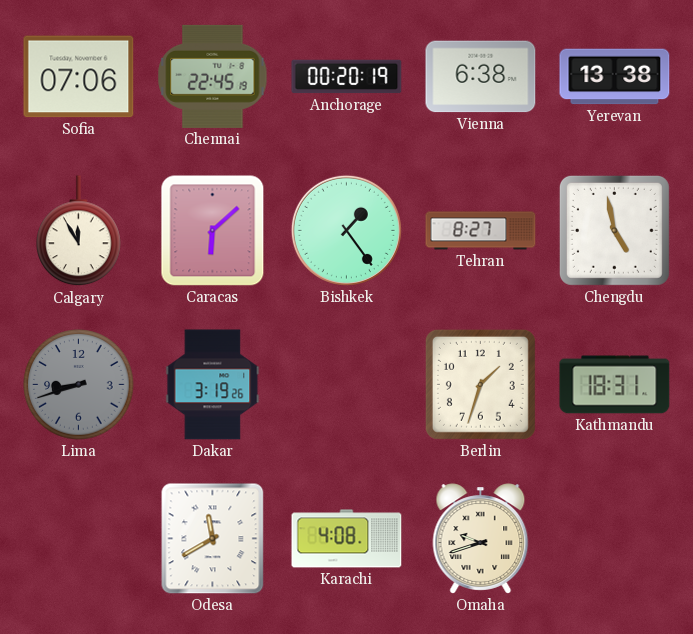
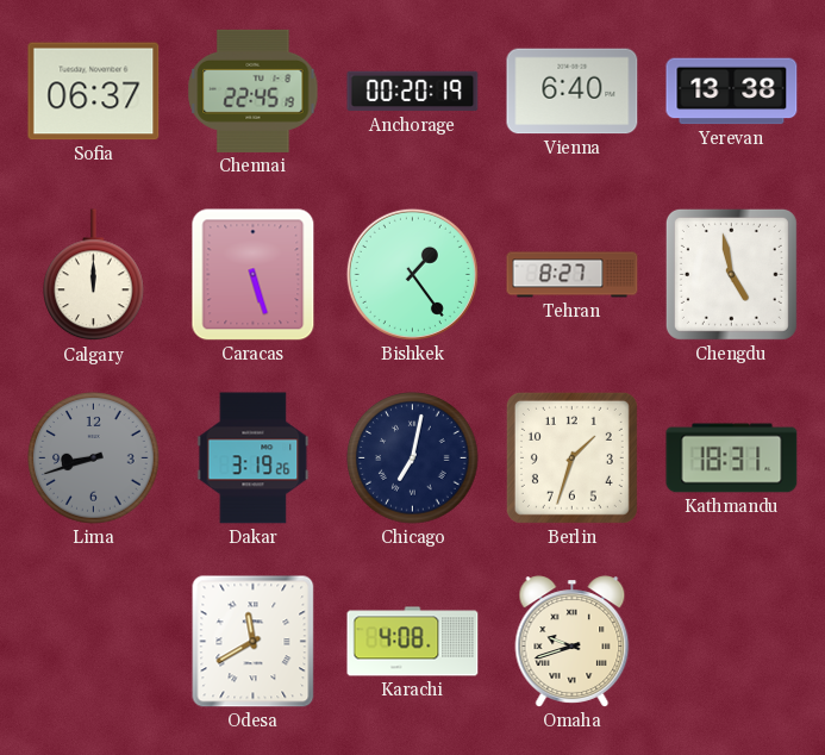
Sofia: 07:06 -> 06:37
Vienna: 6:38 -> 6:40
Calgary: 11:55 -> 12:00
Caracas: 6:08 -> 5:27
Chicago: none -> 7:02
